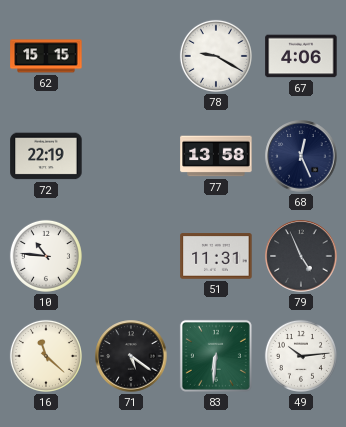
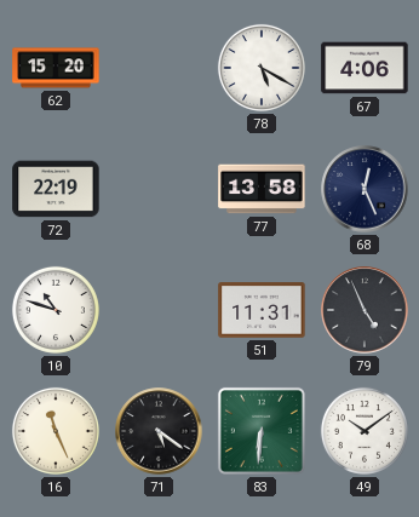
62: 15:15 -> 15:20
78: 9:20 -> 5:20
10: 10:46 -> 10:48
16: 11:22 -> 11:26
49: 10:14 -> 10:09
